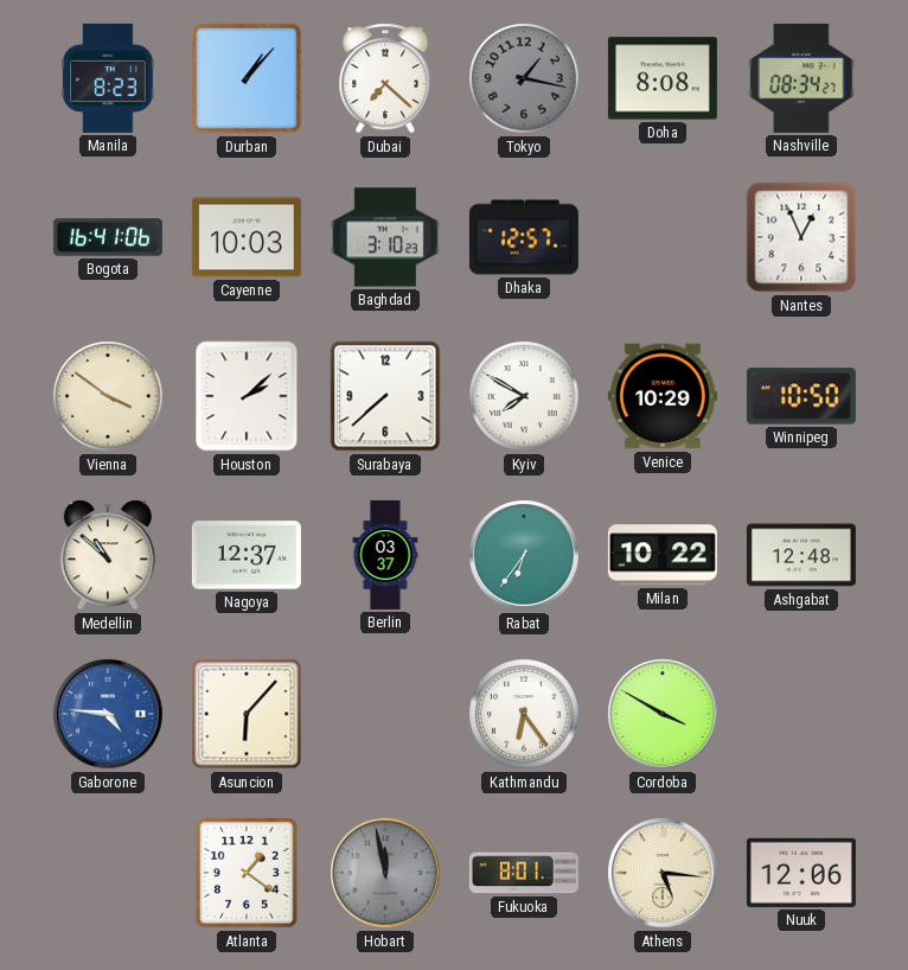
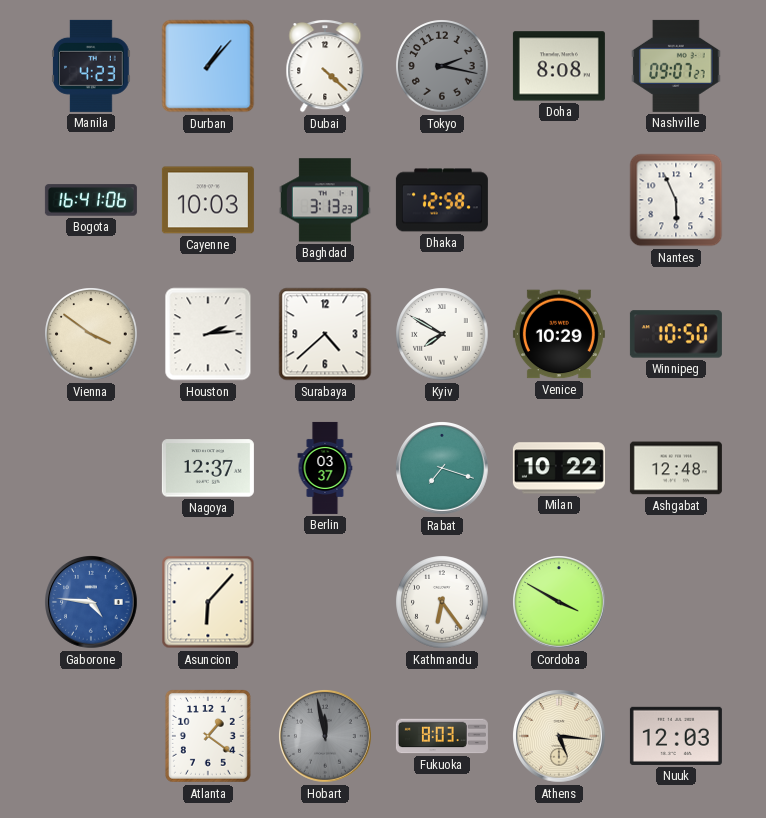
Manila: 8:23 -> 4:23
Dubai: 7:22 -> 4:22
Tokyo: 1:17 -> 2:17
Nashville: 08:34 -> 09:07
Baghdad: 3:10 -> 3:13
Dhaka: 12:57 -> 12:58
Nantes: 12:56 -> 5:56
Houston: 2:08 -> 2:14
Surabaya: 7:38 -> 4:38
Medellin: 10:52 -> none
Rabat: 6:36 -> 7:18
Fukuoka: 8:01 -> 8:03
Nuuk: 12:06 -> 12:03
